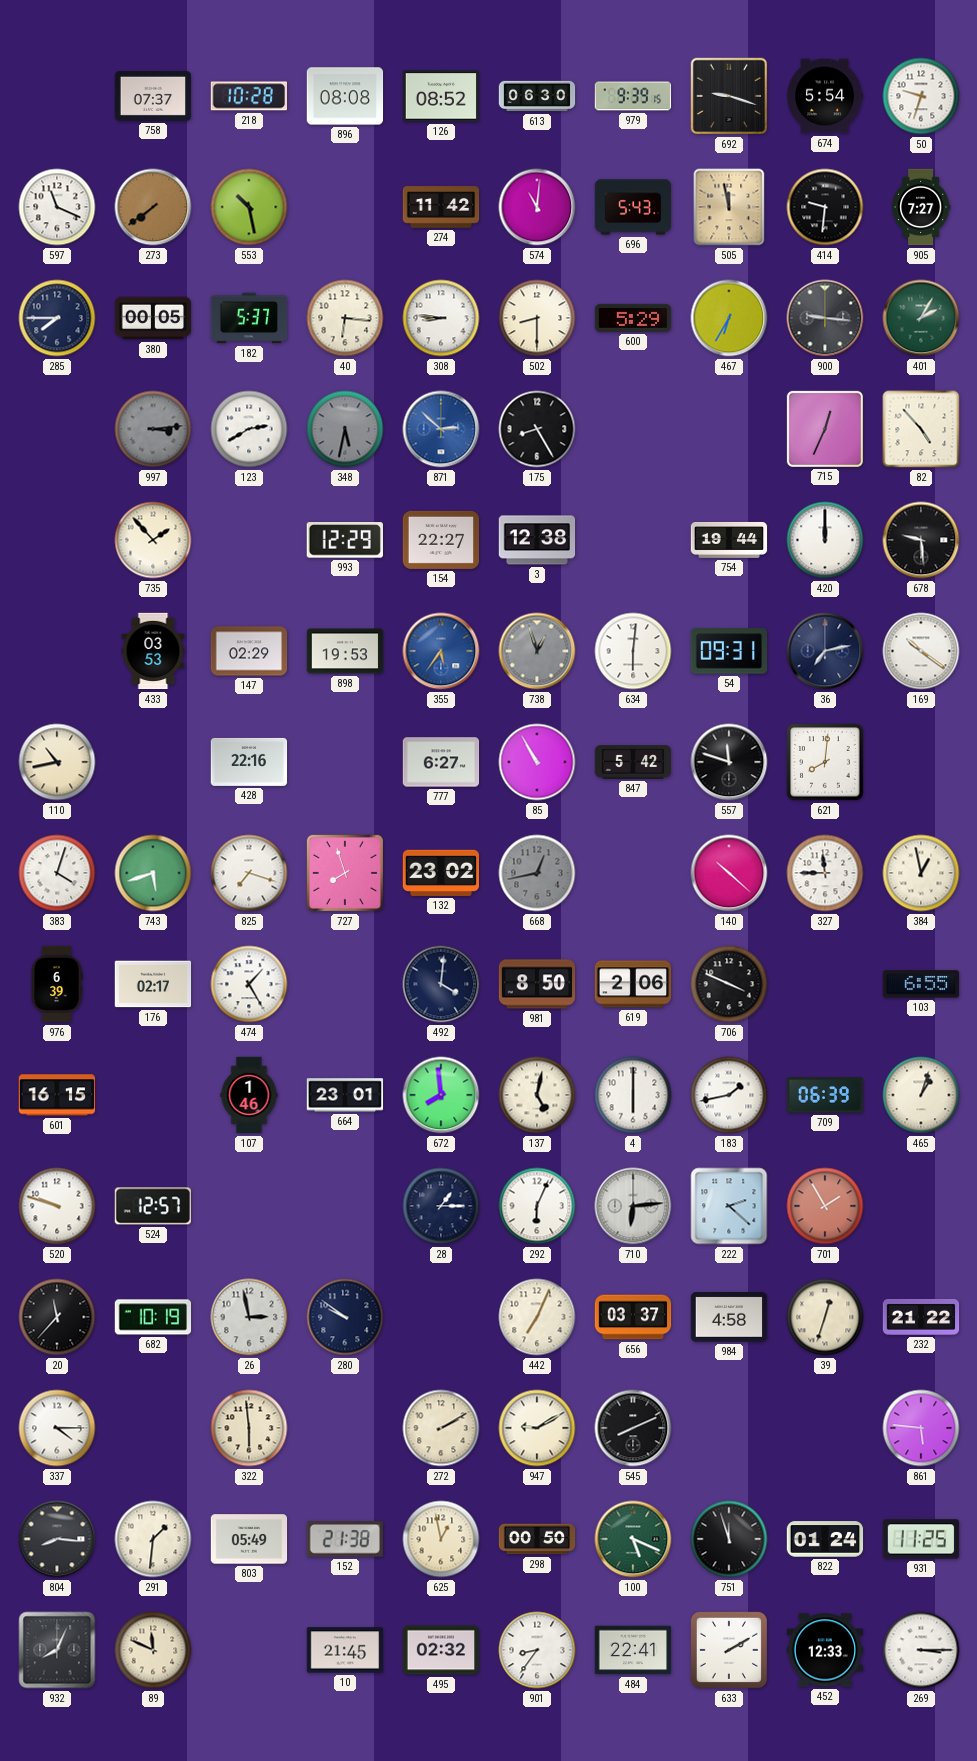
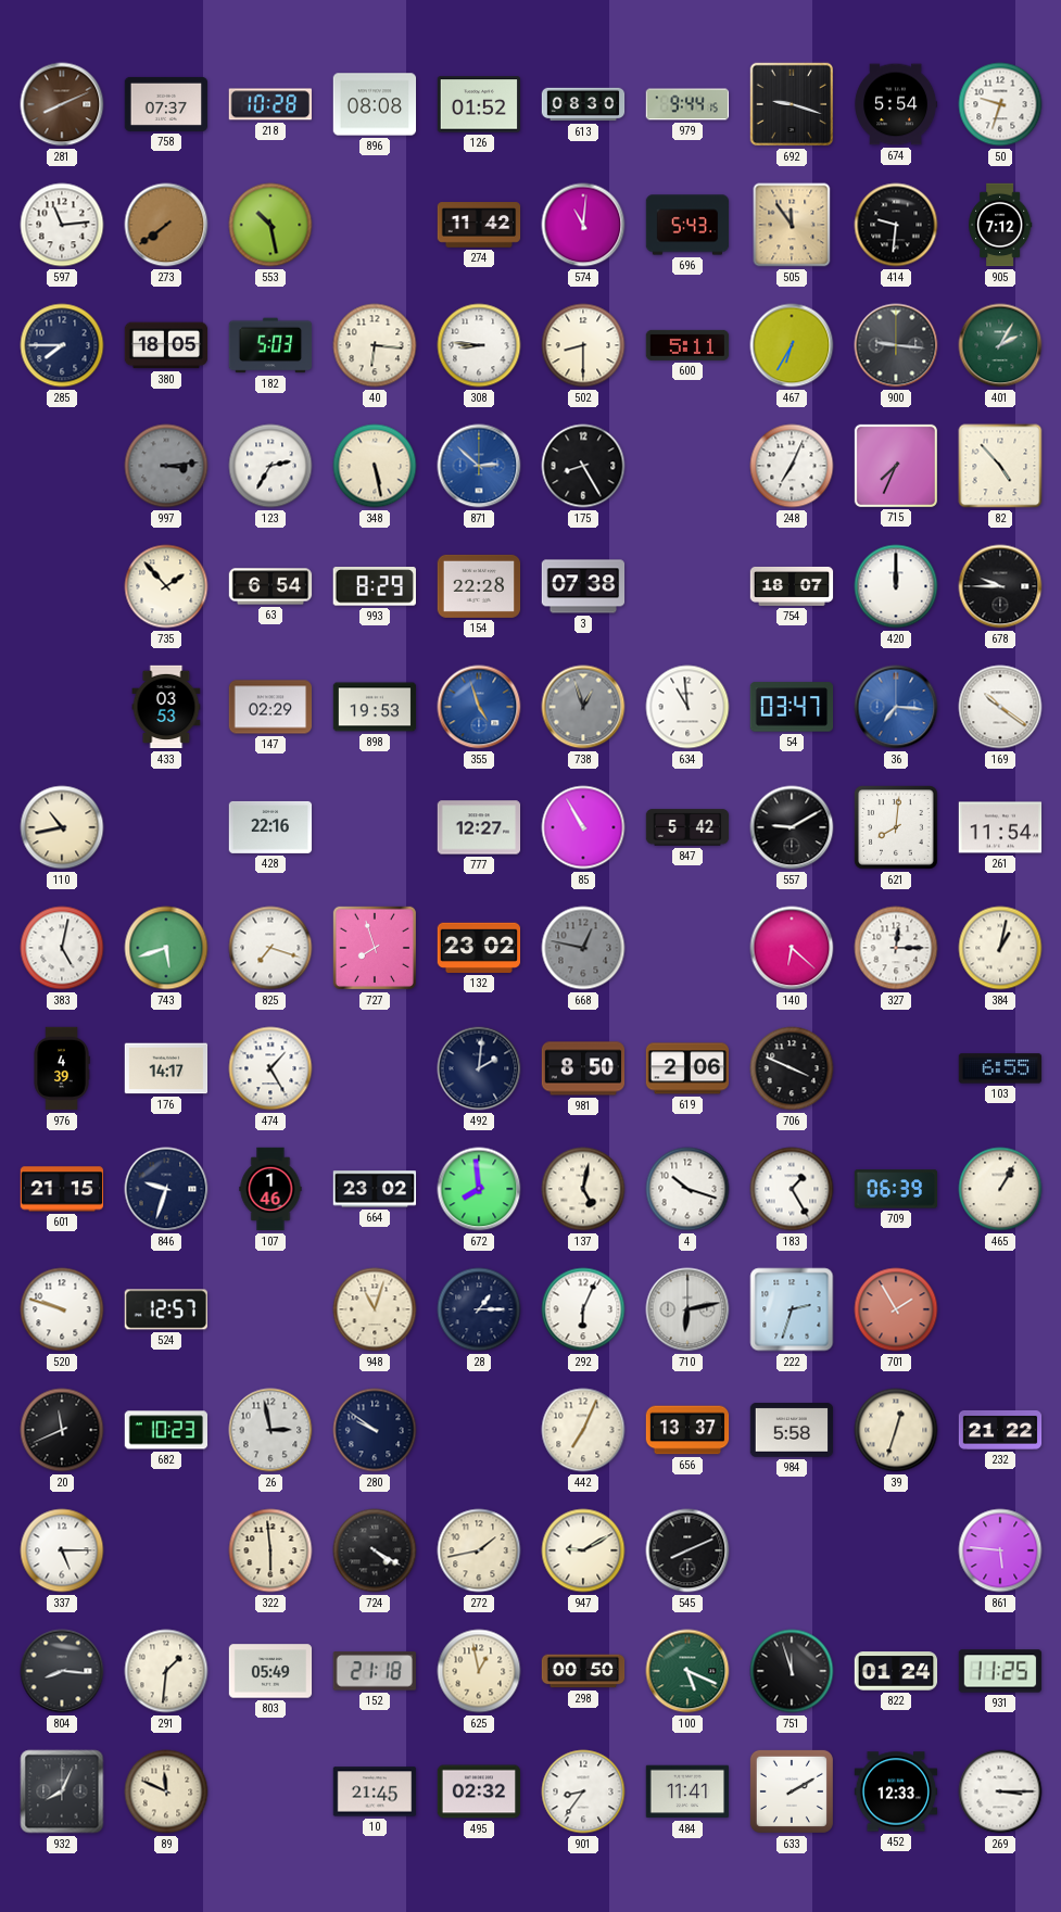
281: none -> 8:11
126: 08:52 -> 01:52
613: 06:30 -> 08:30
979: 9:39 -> 9:44
597: 11:19 -> 11:14
505: 11:58 -> 11:54
905: 7:27 -> 7:12
380: 00:05 -> 18:05
182: 5:37 -> 5:03
600: 5:29 -> 5:11
123: 2:40 -> 2:35
348: 5:32 -> 5:28
348 dial: grey -> cream
248: none -> 7:04
715: 12:34 -> 7:34
63: none -> 6:54
993: 12:29 -> 8:29
154: 22:27 -> 22:28
3: 12:38 -> 07:38
754: 19:44 -> 18:07
678: 9:29 -> 9:45
355: 5:36 -> 4:57
634: 6:01 -> 10:59
54: 09:31 -> 03:47
36: 7:13 -> 7:16
36 dial: navy -> blue
777: 6:27 -> 12:27
557: 11:48 -> 9:10
261: none -> 11:54
383: 4:03 -> 5:02
668: 12:43 -> 12:47
140: 10:22 -> 6:22
327: 11:45 -> 12:15
384: 12:58 -> 1:02
976: 6:39 -> 4:39
176: 02:17 -> 14:17
492: 4:01 -> 2:01
601: 16:15 -> 21:15
846: none -> 9:33
664: 23:01 -> 23:02
4: 6:00 -> 10:18
183: 1:43 -> 1:25
465: 1:03 -> 1:05
948: none -> 11:03
710: 6:14 -> 6:13
222: 2:22 -> 2:33
20: 11:37 -> 11:41
682: 10:19 -> 10:23
656: 03:37 -> 13:37
984: 4:58 -> 5:58
337: 4:15 -> 5:15
724: none -> 4:20
272: 2:10 -> 1:43
152: 21:38 -> 21:18
484: 22:41 -> 11:41
